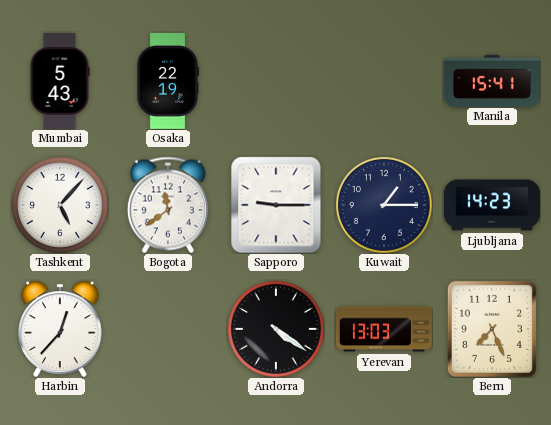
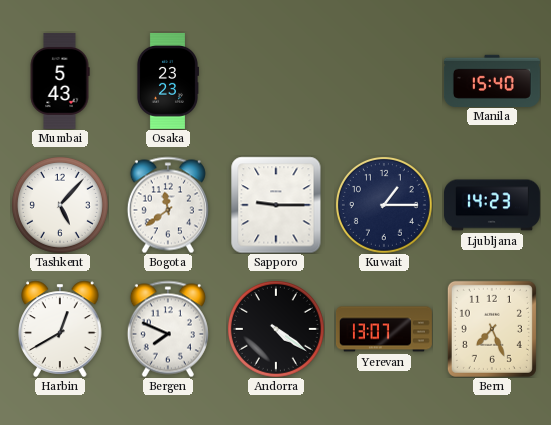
Osaka: 22:19 -> 23:23
Manila: 15:41 -> 15:40
Harbin: 12:37 -> 12:40
Bergen: none -> 7:49
Yerevan: 13:03 -> 13:07
